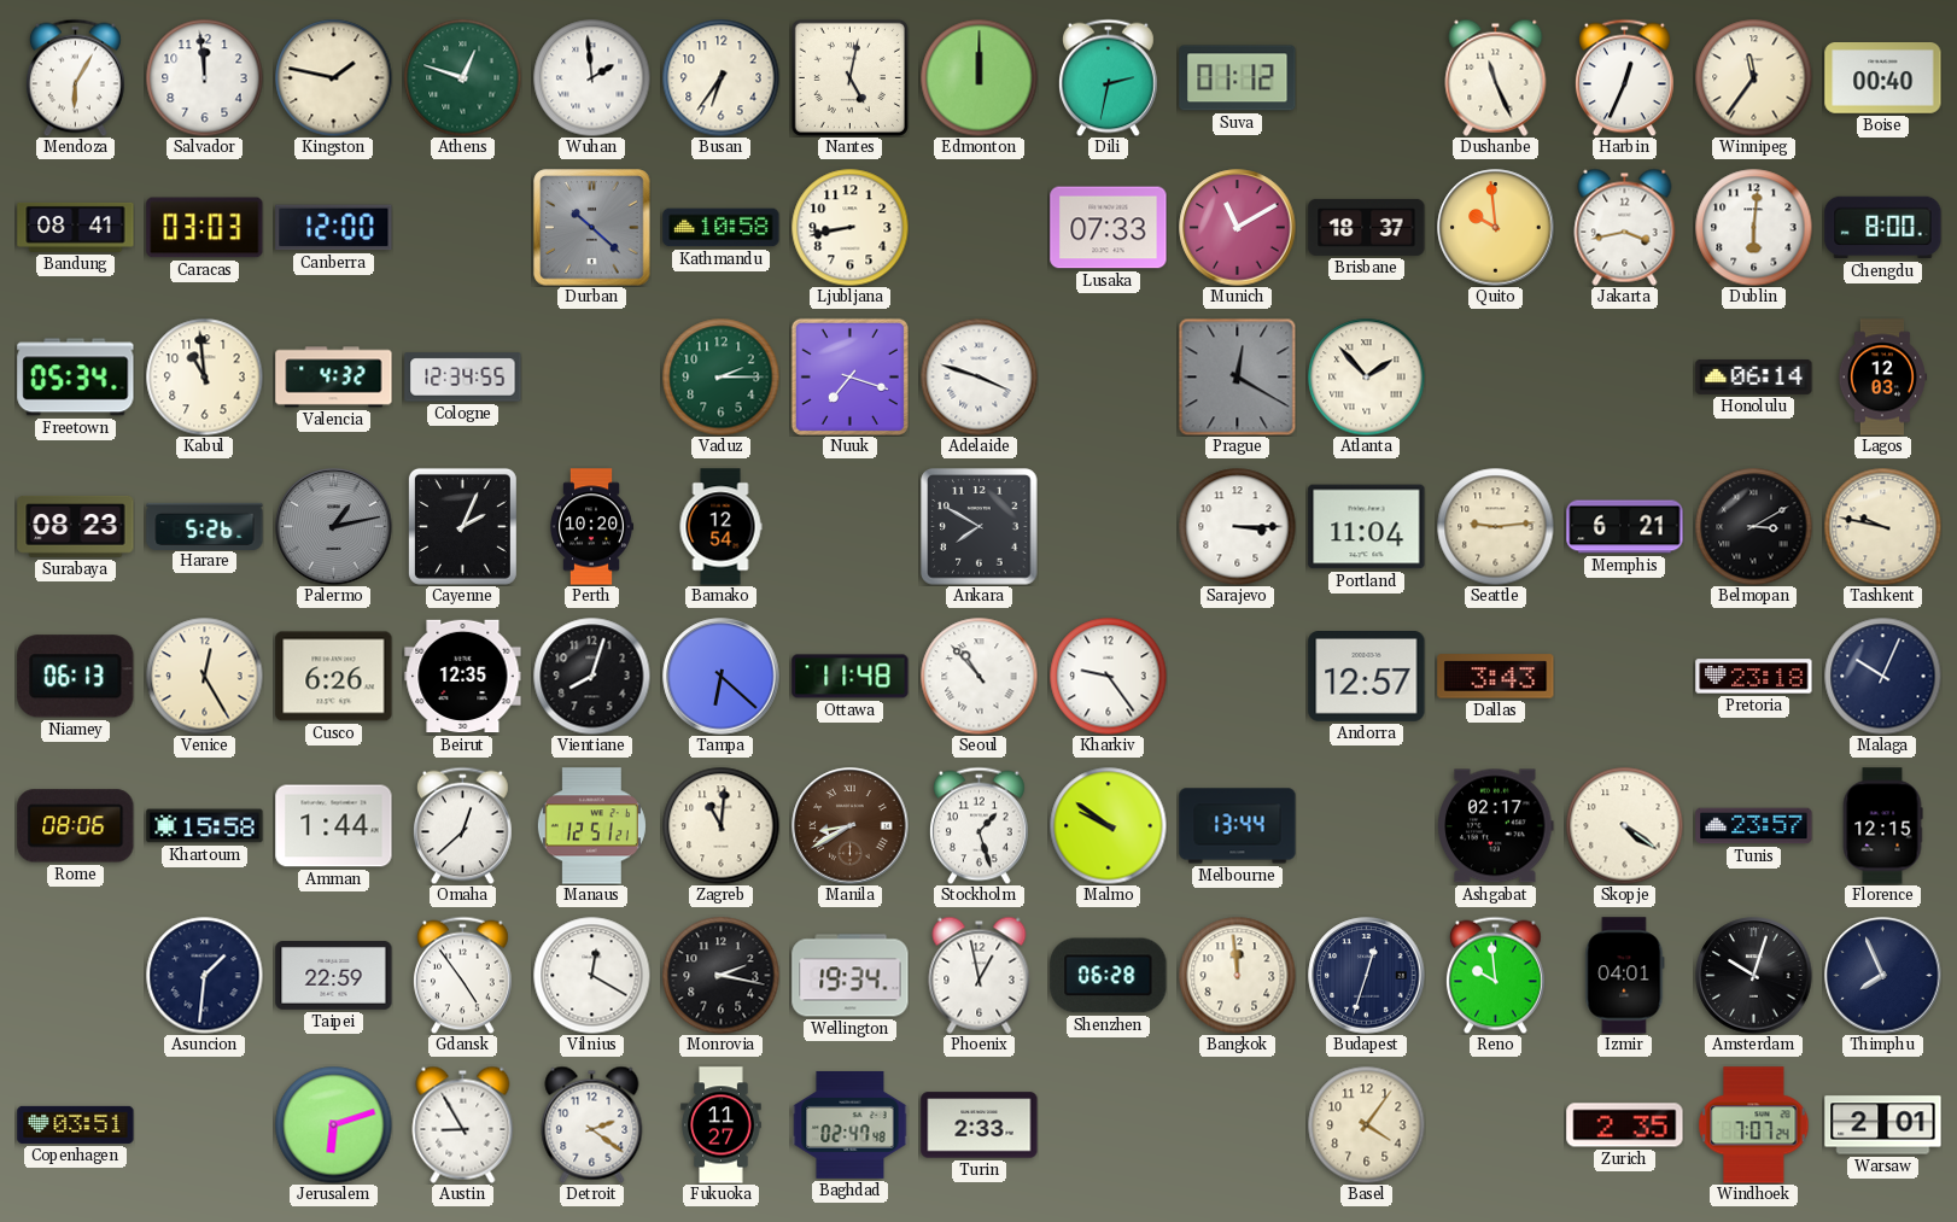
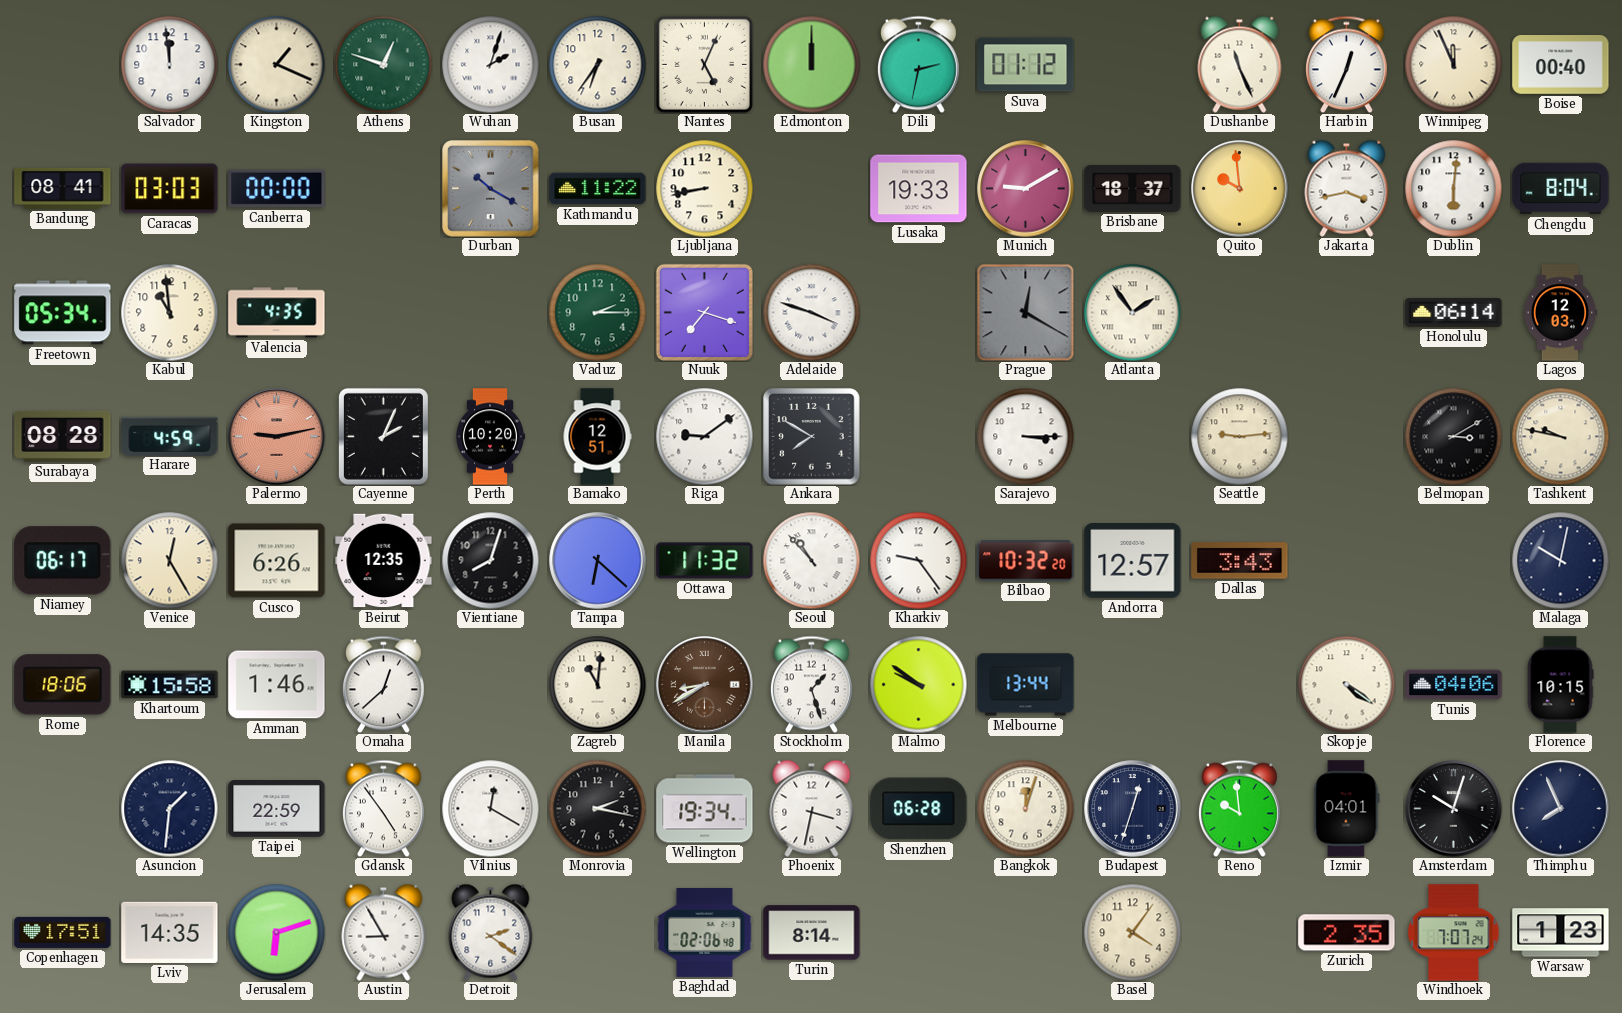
Mendoza: 6:05 -> none
Kingston: 1:47 -> 1:19
Wuhan: 1:59 -> 2:03
Nantes: 5:02 -> 5:04
Winnipeg: 11:36 -> 11:56
Canberra: 12:00 -> 00:00
Durban: 10:22 -> 10:20
Kathmandu: 10:58 -> 11:22
Lusaka: 07:33 -> 19:33
Munich: 11:10 -> 9:10
Chengdu: 8:00 -> 8:04
Valencia: 4:32 -> 4:35
Cologne: 12:34 -> none
Atlanta: 1:53 -> 1:54
Surabaya: 08:23 -> 08:28
Harare: 5:26 -> 4:59
Palermo: 1:13 -> 9:13
Palermo dial: grey -> salmon
Bamako: 12:54 -> 12:51
Riga: none -> 9:09
Portland: 11:04 -> none
Memphis: 6:21 -> none
Niamey: 06:13 -> 06:17
Ottawa: 11:48 -> 11:32
Bilbao: none -> 10:32
Pretoria: 23:18 -> none
Malaga: 10:04 -> 10:02
Rome: 08:06 -> 18:06
Amman: 1:44 -> 1:46
Manaus: 12:51 -> none
Ashgabat: 02:17 -> none
Tunis: 23:57 -> 04:06
Florence: 12:15 -> 10:15
Phoenix: 12:58 -> 3:32
Bangkok: 11:59 -> 12:03
Copenhagen: 03:51 -> 17:51
Lviv: none -> 14:35
Fukuoka: 11:27 -> none
Baghdad: 02:47 -> 02:06
Turin: 2:33 -> 8:14
Warsaw: 2:01 -> 1:23
